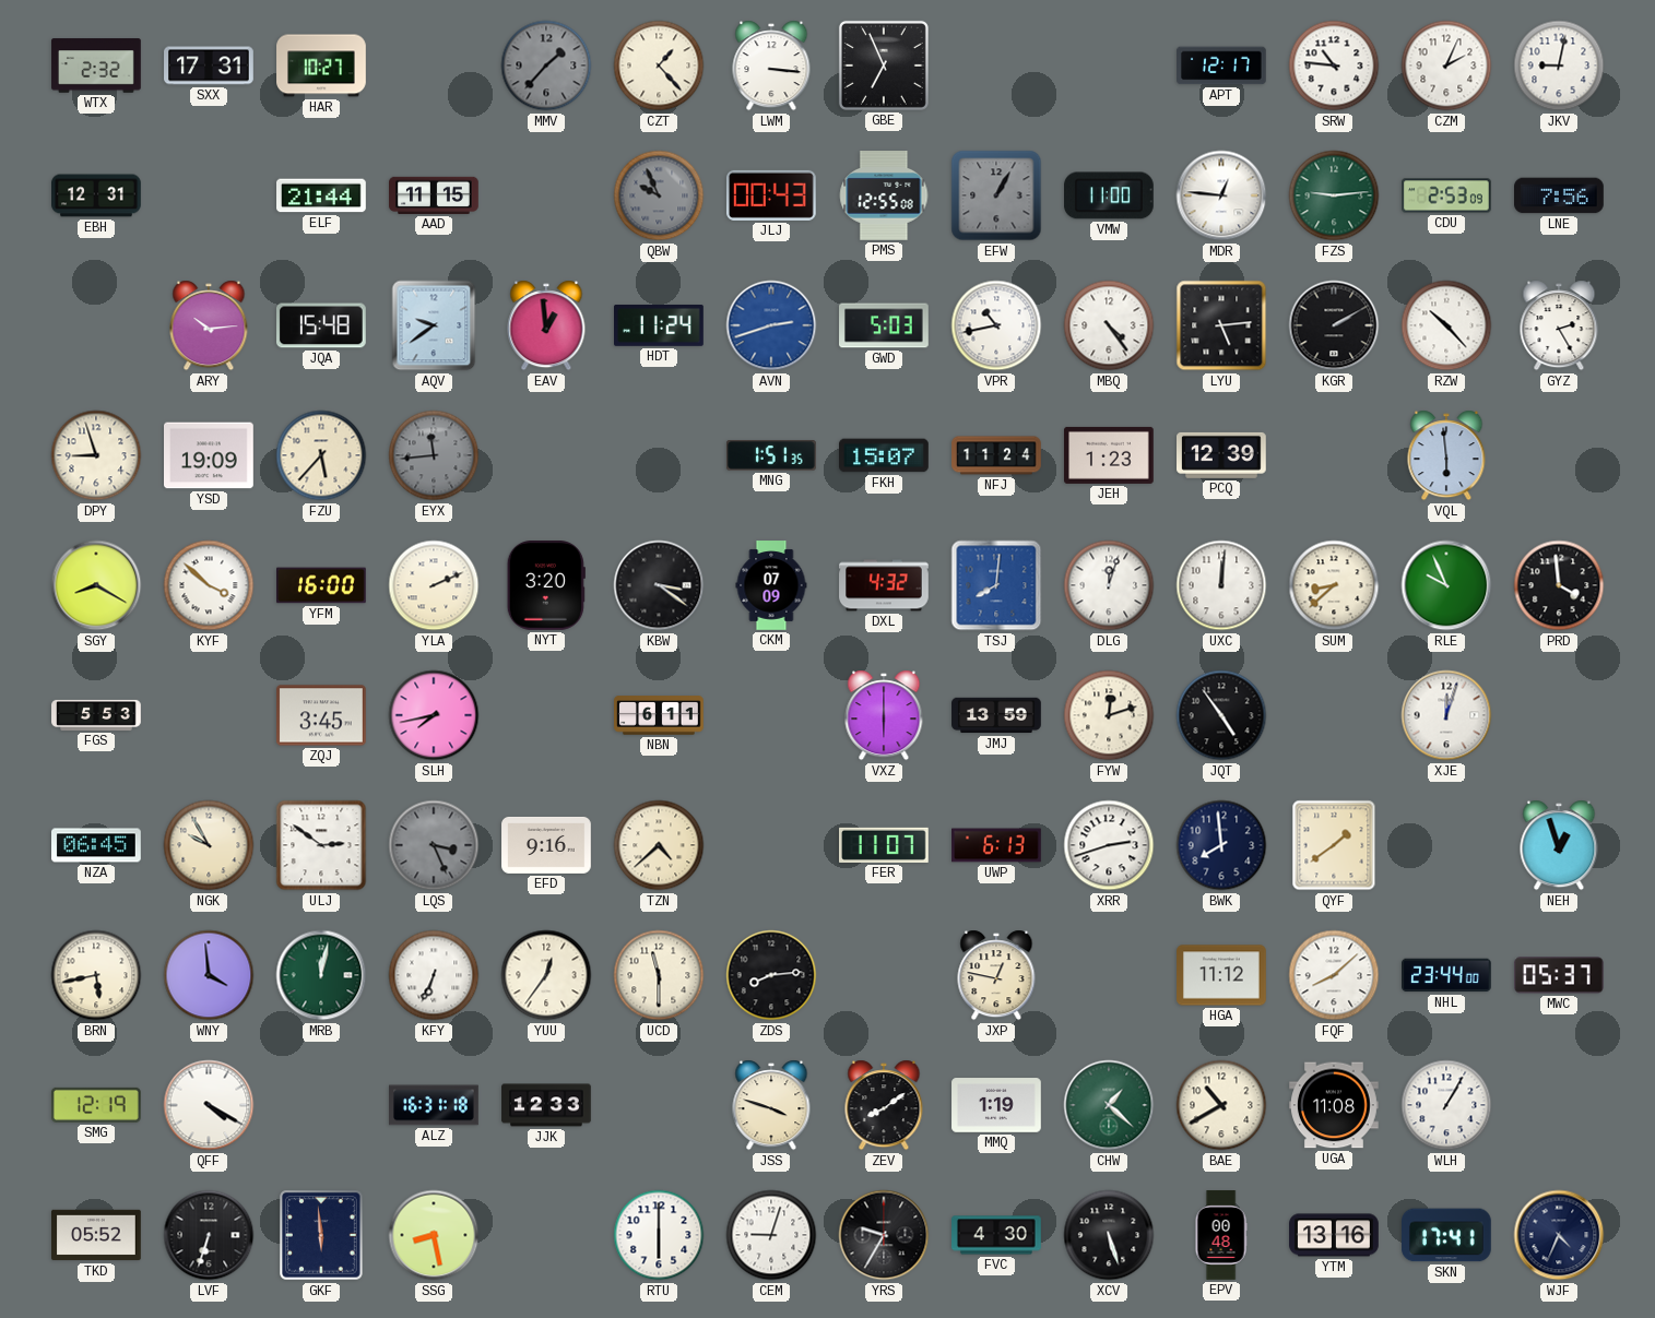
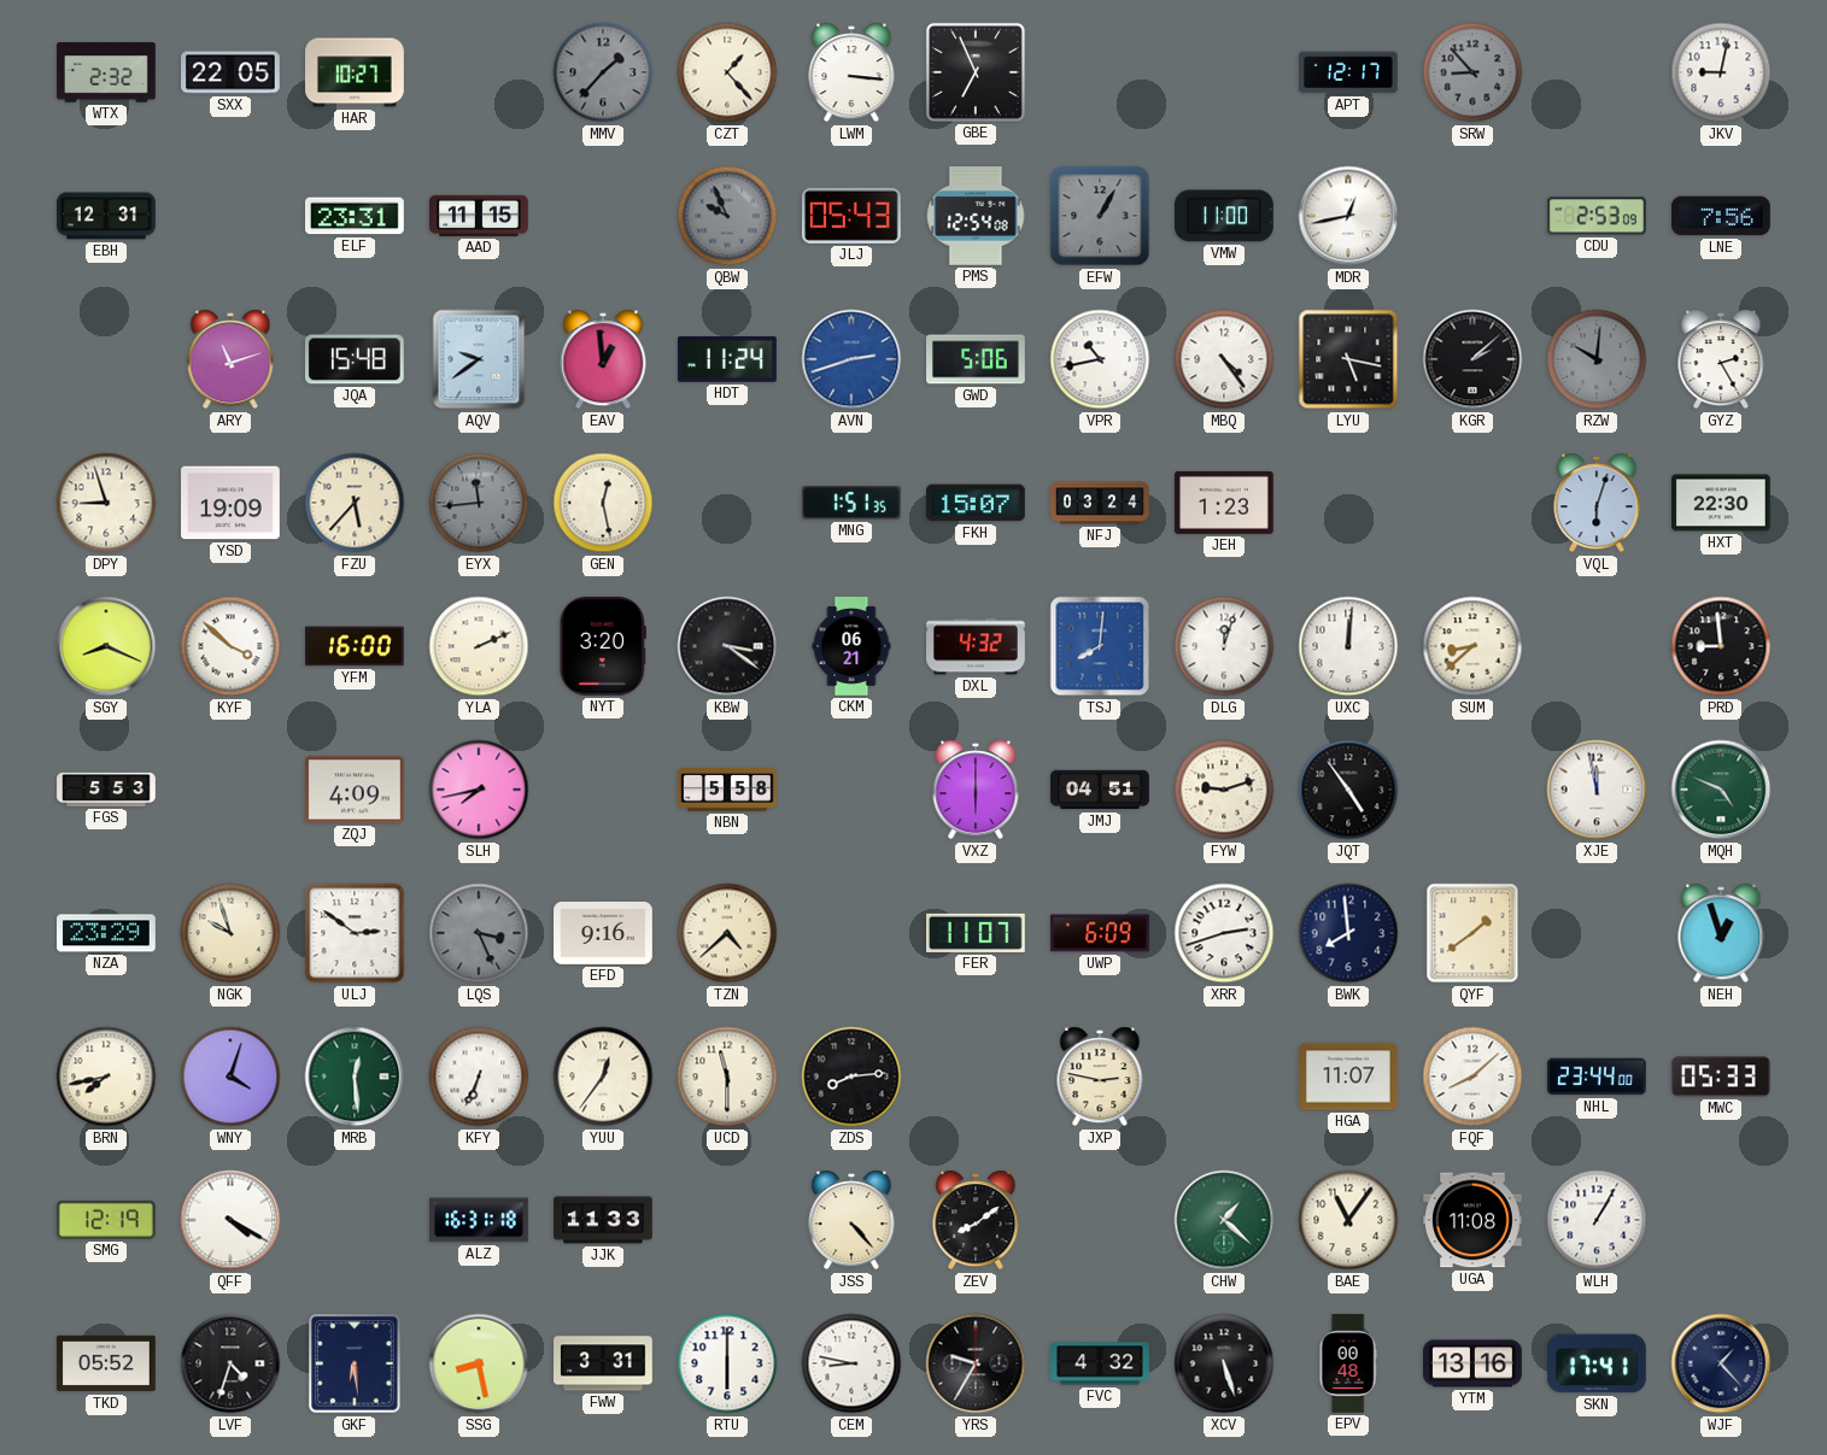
SXX: 17:31 -> 22:05
SRW: 10:46 -> 8:53
SRW dial: white -> grey
CZM: 2:04 -> none
ELF: 21:44 -> 23:31
JLJ: 00:43 -> 05:43
PMS: 12:55 -> 12:54
MDR: 12:46 -> 12:43
FZS: 9:14 -> none
ARY: 10:14 -> 11:12
GWD: 5:03 -> 5:06
LYU: 5:14 -> 5:17
KGR: 2:10 -> 2:08
RZW: 10:23 -> 10:01
RZW dial: white -> grey
GEN: none -> 12:28
NFJ: 11:24 -> 03:24
PCQ: 12:39 -> none
VQL: 5:59 -> 6:03
HXT: none -> 22:30
SGY: 8:20 -> 8:19
CKM: 07:09 -> 06:21
RLE: 9:56 -> none
PRD: 3:59 -> 8:59
ZQJ: 3:45 -> 4:09
NBN: 6:11 -> 5:58
JMJ: 13:59 -> 04:51
FYW: 12:12 -> 9:12
XJE: 12:03 -> 11:58
MQH: none -> 4:49
NZA: 06:45 -> 23:29
NGK: 9:55 -> 9:57
UWP: 6:13 -> 6:09
BRN: 5:43 -> 7:43
WNY: 3:59 -> 4:03
MRB: 12:02 -> 12:29
JXP: 12:47 -> 2:47
HGA: 11:12 -> 11:07
MWC: 05:37 -> 05:33
JJK: 12:33 -> 11:33
JSS: 3:48 -> 4:23
MMQ: 1:19 -> none
BAE: 10:40 -> 11:06
LVF: 6:33 -> 4:33
GKF: 5:59 -> 6:29
FWW: none -> 3:31
CEM: 9:03 -> 8:47
FVC: 4:30 -> 4:32
WJF: 4:34 -> 1:23
